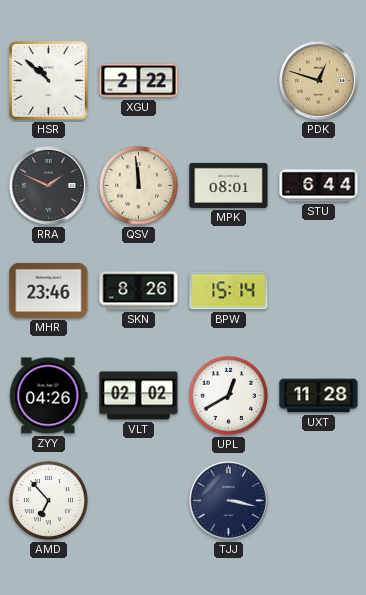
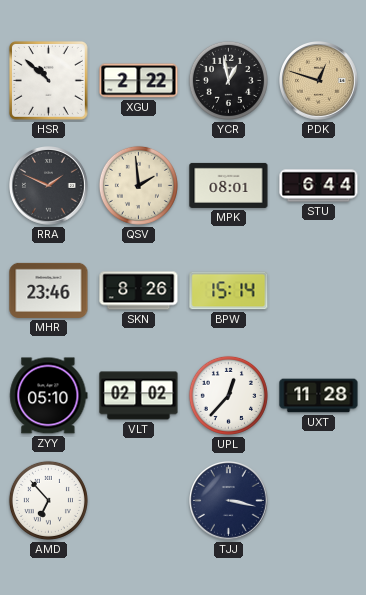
YCR: none -> 12:58
QSV: 11:59 -> 1:59
ZYY: 04:26 -> 05:10
UPL: 12:40 -> 12:37
